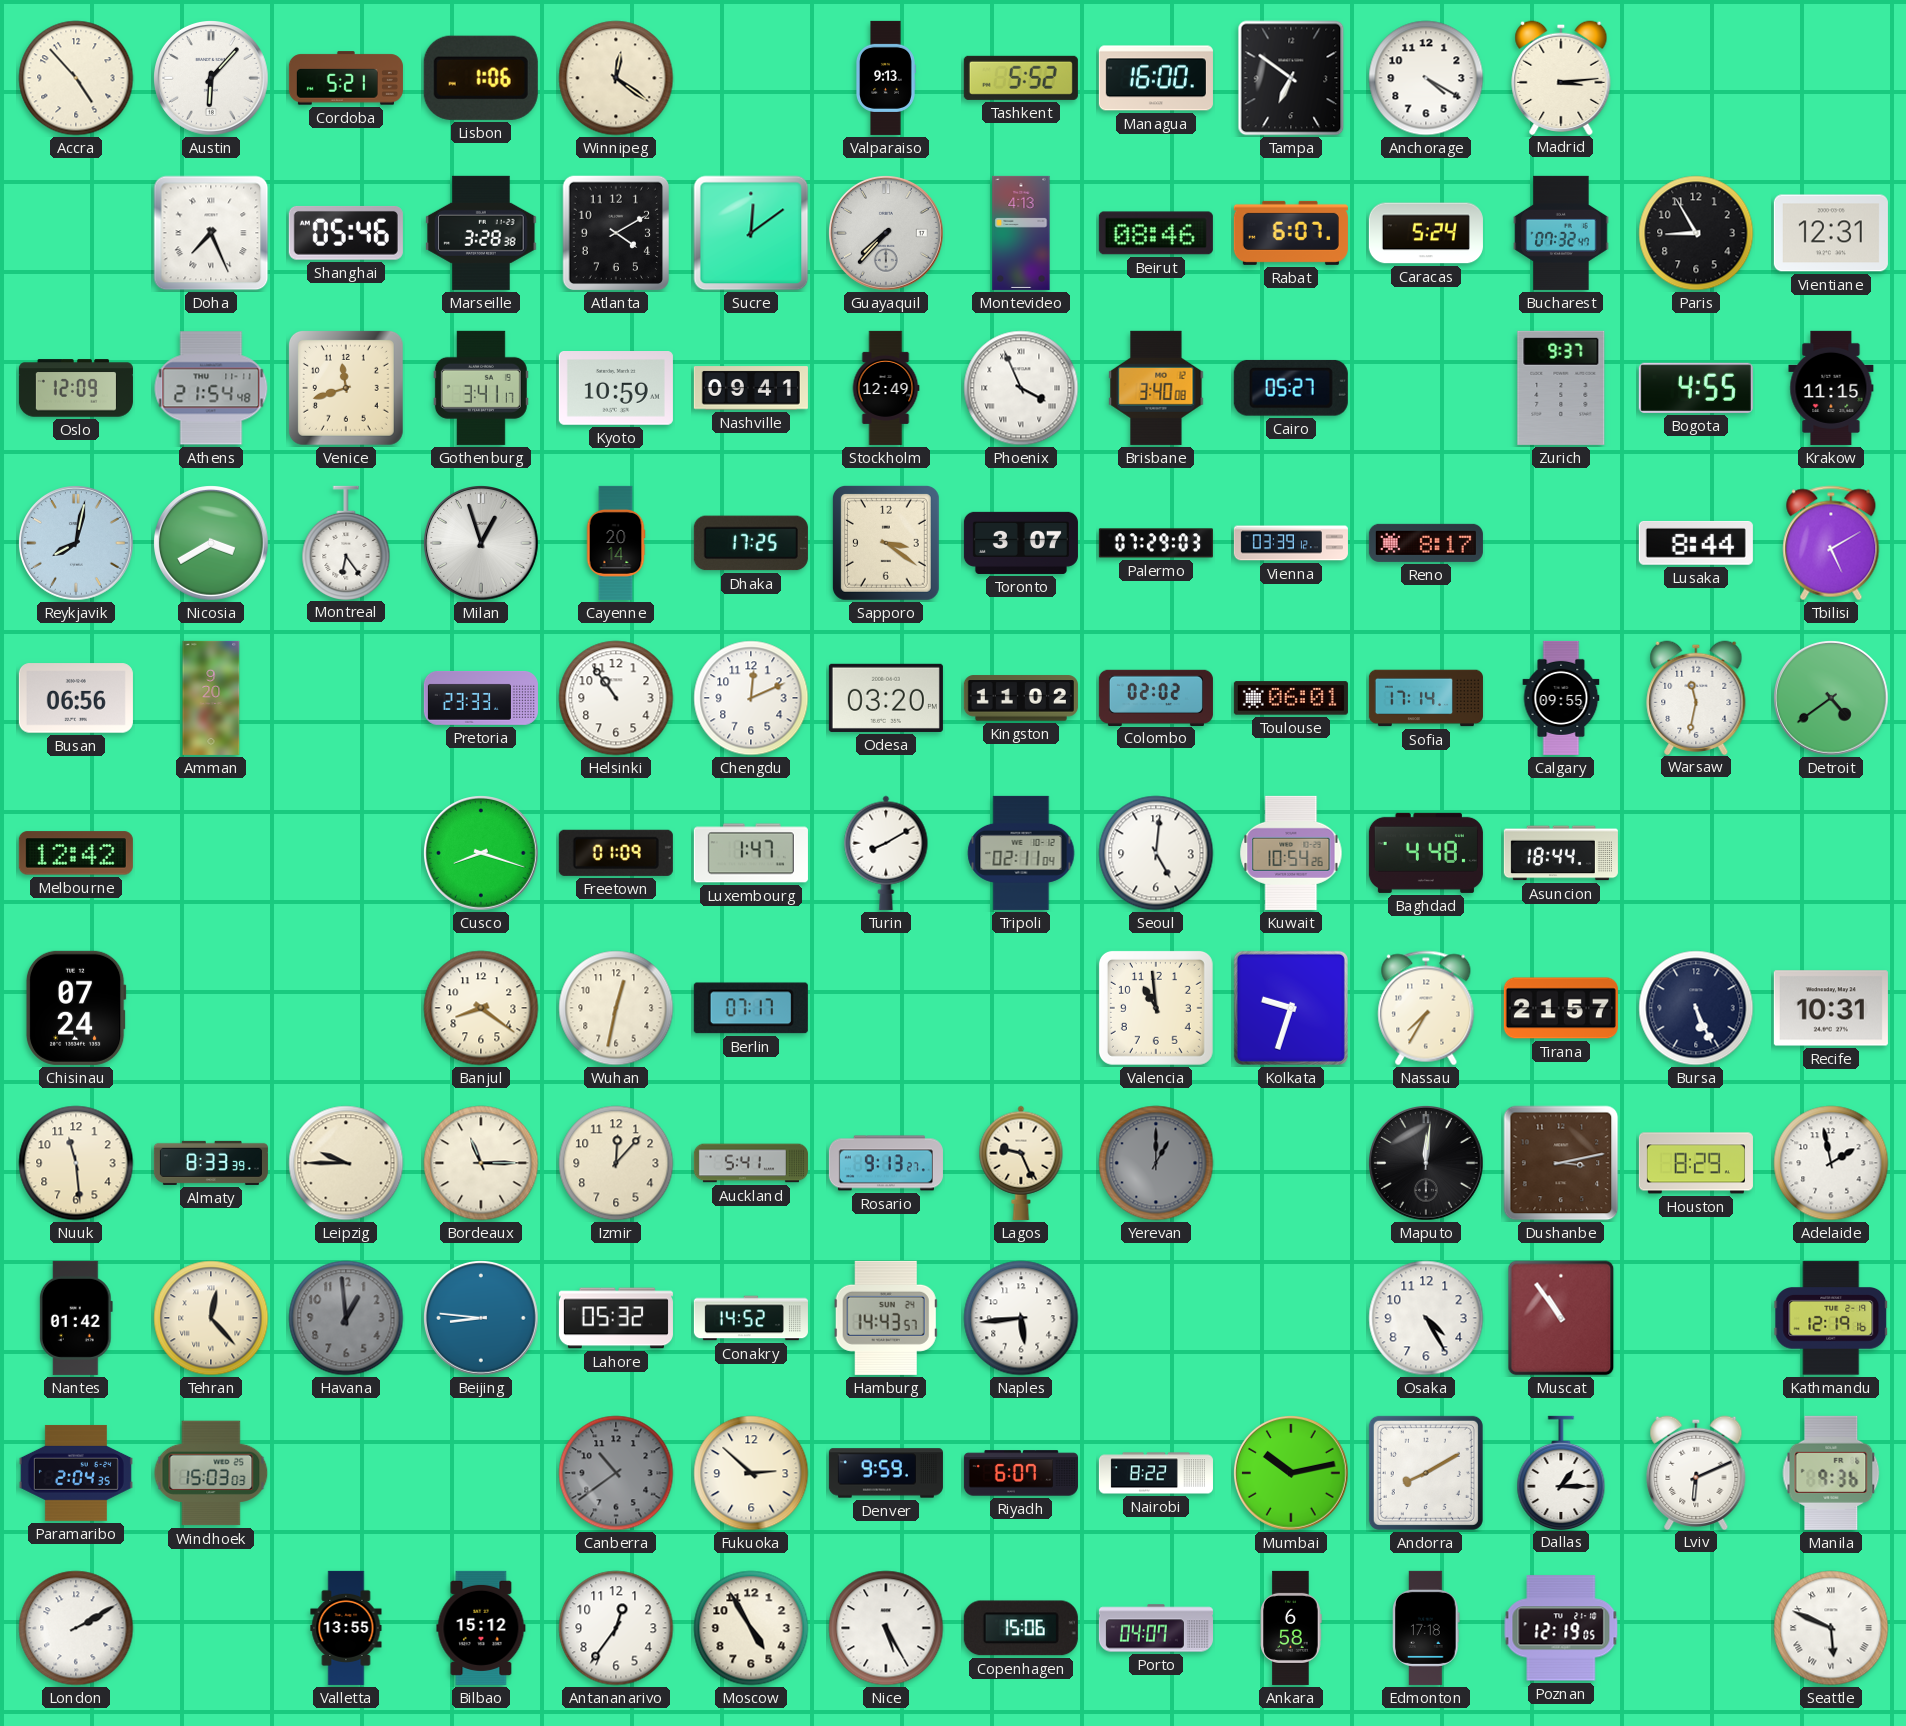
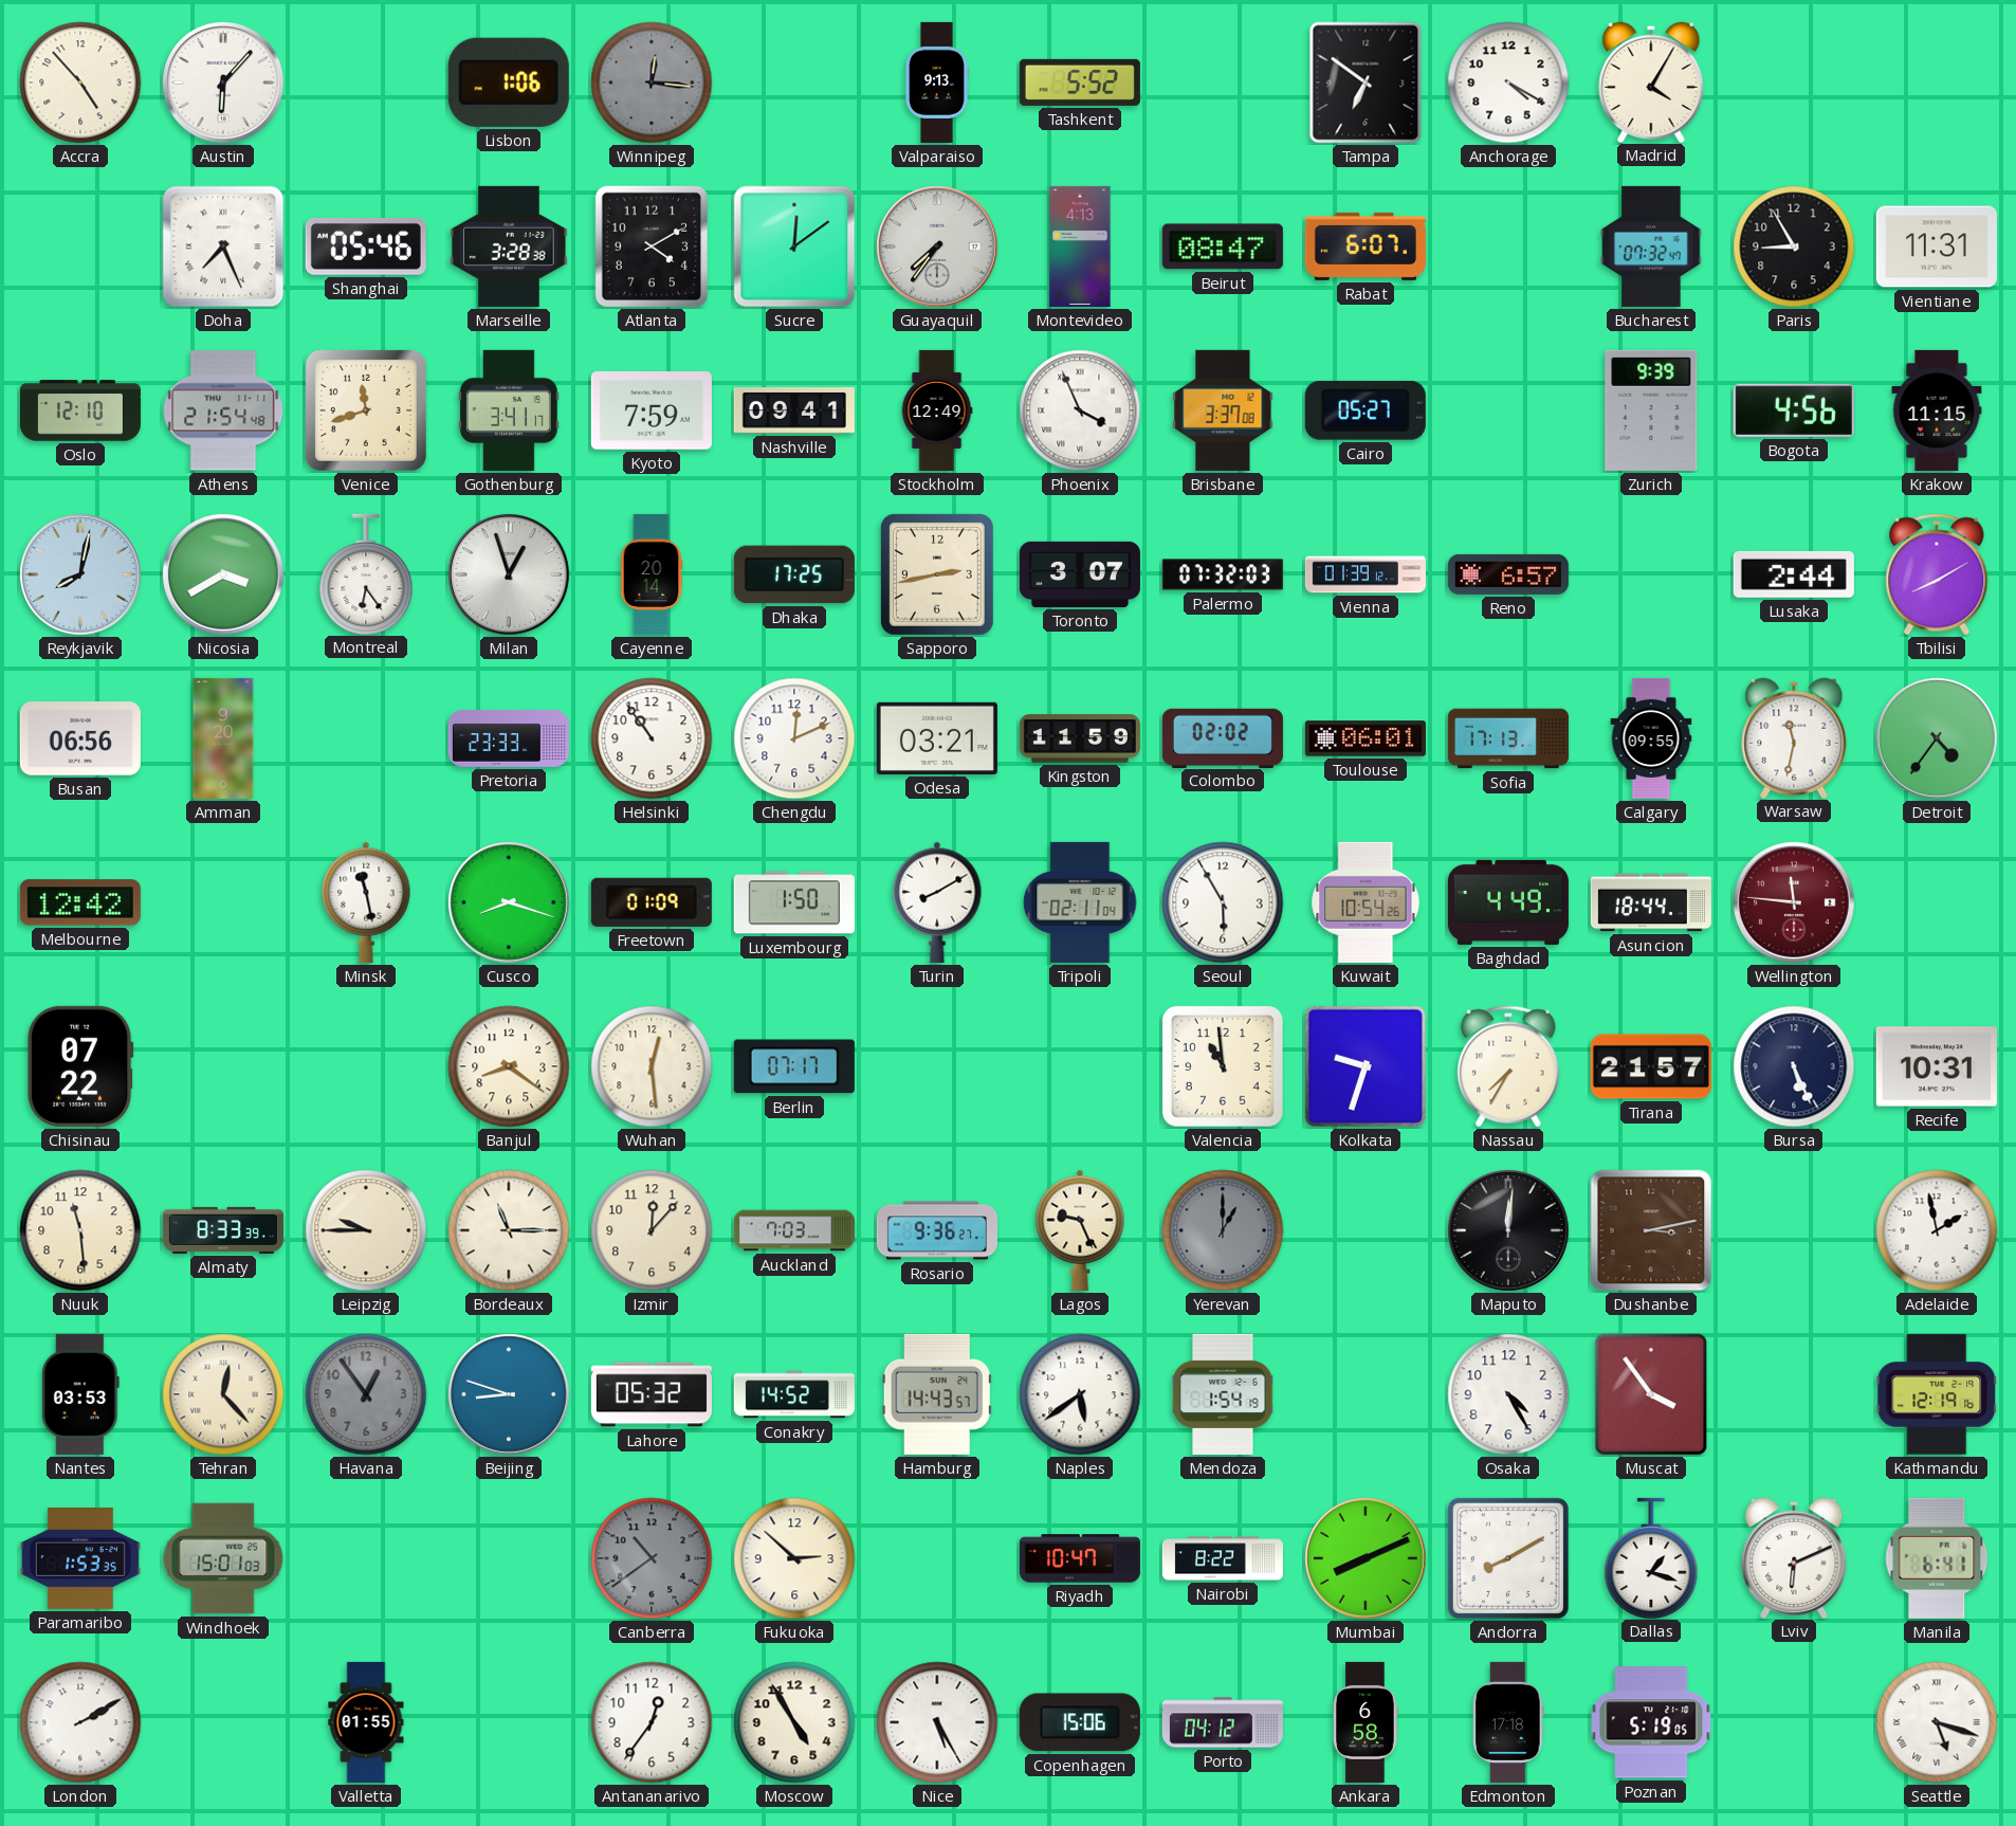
Cordoba: 5:21 -> none
Winnipeg: 12:21 -> 12:16
Winnipeg dial: cream -> grey
Managua: 16:00 -> none
Madrid: 3:14 -> 4:05
Guayaquil: 7:37 -> 7:36
Beirut: 08:46 -> 08:47
Caracas: 5:24 -> none
Vientiane: 12:31 -> 11:31
Oslo: 12:09 -> 12:10
Kyoto: 10:59 -> 7:59
Brisbane: 3:40 -> 3:37
Zurich: 9:37 -> 9:39
Bogota: 4:55 -> 4:56
Sapporo: 3:21 -> 2:43
Palermo: 07:29 -> 07:32
Vienna: 03:39 -> 01:39
Reno: 8:17 -> 6:57
Lusaka: 8:44 -> 2:44
Tbilisi: 5:10 -> 8:10
Odesa: 03:20 -> 03:21
Kingston: 11:02 -> 11:59
Sofia: 17:14 -> 17:13
Detroit: 4:39 -> 4:36
Minsk: none -> 11:28
Luxembourg: 1:47 -> 1:50
Seoul: 5:01 -> 5:55
Baghdad: 4:48 -> 4:49
Wellington: none -> 11:46
Chisinau: 07:24 -> 07:22
Wuhan: 12:32 -> 12:29
Auckland: 5:41 -> 7:03
Rosario: 9:13 -> 9:36
Houston: 8:29 -> none
Nantes: 01:42 -> 03:53
Havana: 12:59 -> 12:54
Beijing: 8:46 -> 8:48
Naples: 5:44 -> 5:39
Mendoza: none -> 1:54
Muscat: 10:54 -> 3:54
Paramaribo: 2:04 -> 1:53
Windhoek: 15:03 -> 15:01
Denver: 9:59 -> none
Riyadh: 6:07 -> 10:47
Mumbai: 10:13 -> 8:11
Dallas: 1:15 -> 1:18
Manila: 9:36 -> 6:41
Valletta: 13:55 -> 01:55
Bilbao: 15:12 -> none
Porto: 04:07 -> 04:12
Poznan: 12:19 -> 5:19
Seattle: 5:49 -> 5:18
